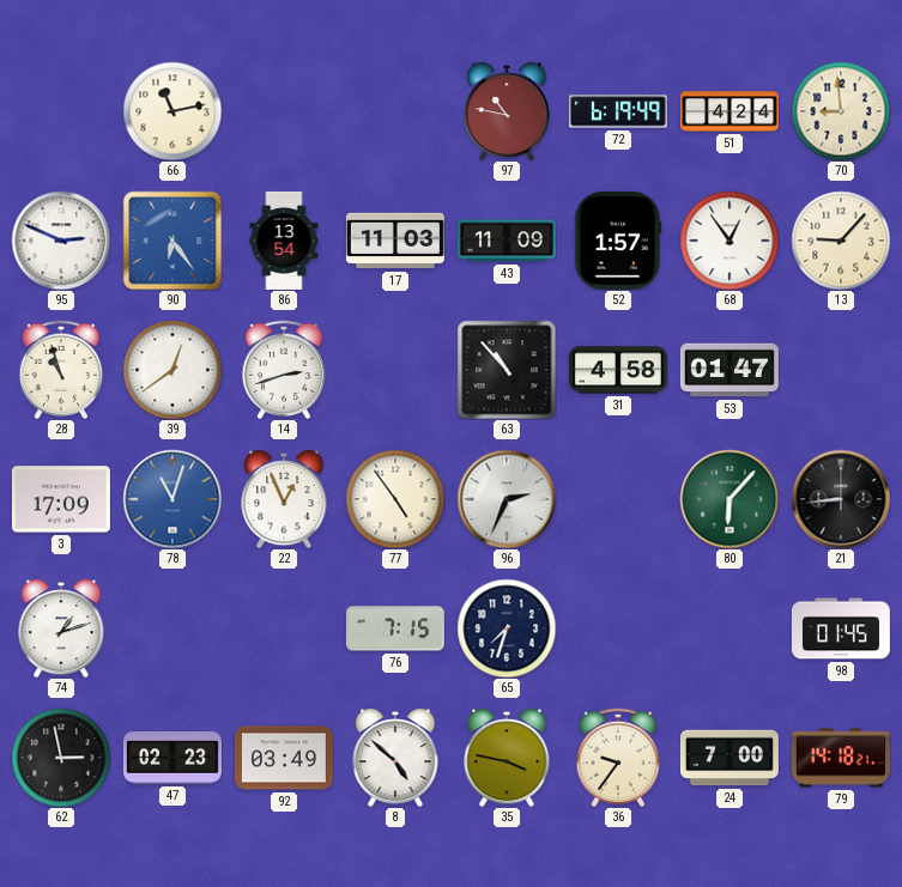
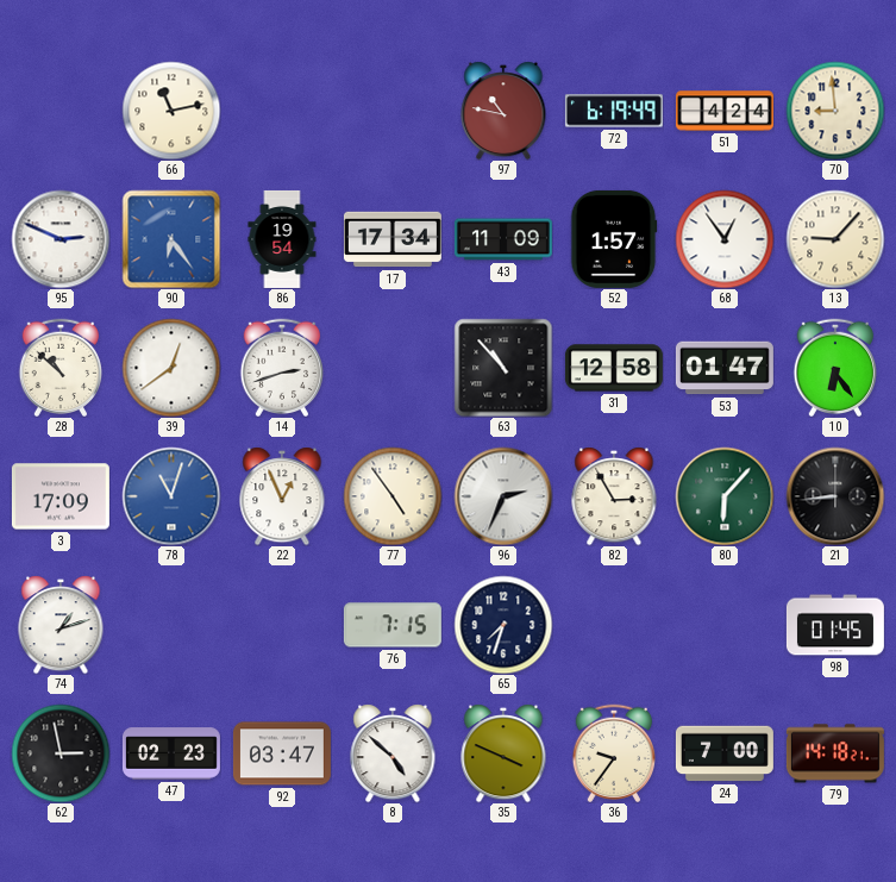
86: 13:54 -> 19:54
17: 11:03 -> 17:34
28: 10:57 -> 10:52
31: 4:58 -> 12:58
10: none -> 6:24
82: none -> 2:55
92: 03:49 -> 03:47
35: 3:47 -> 3:49
